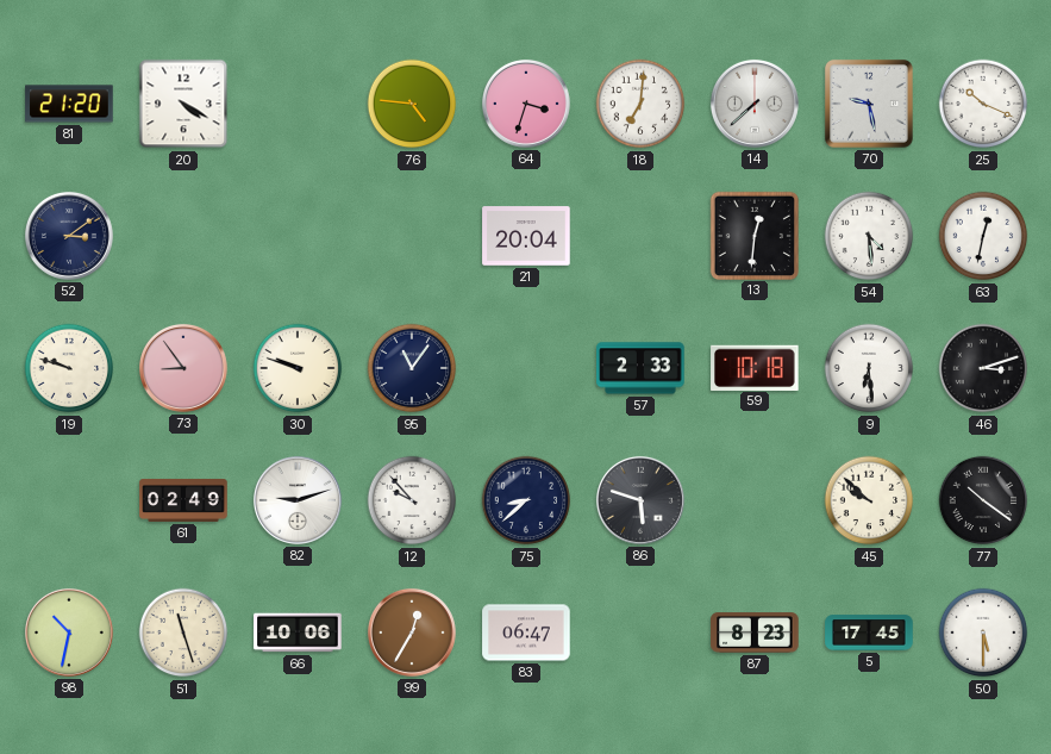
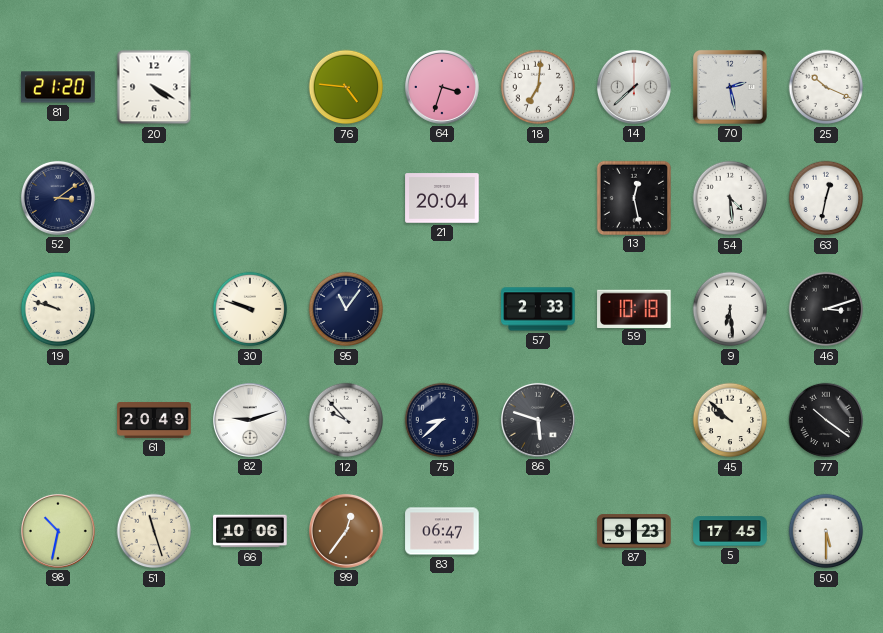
70: 9:28 -> 2:28
13: 12:31 -> 12:28
73: 8:54 -> none
61: 02:49 -> 20:49
99: 12:35 -> 12:36
